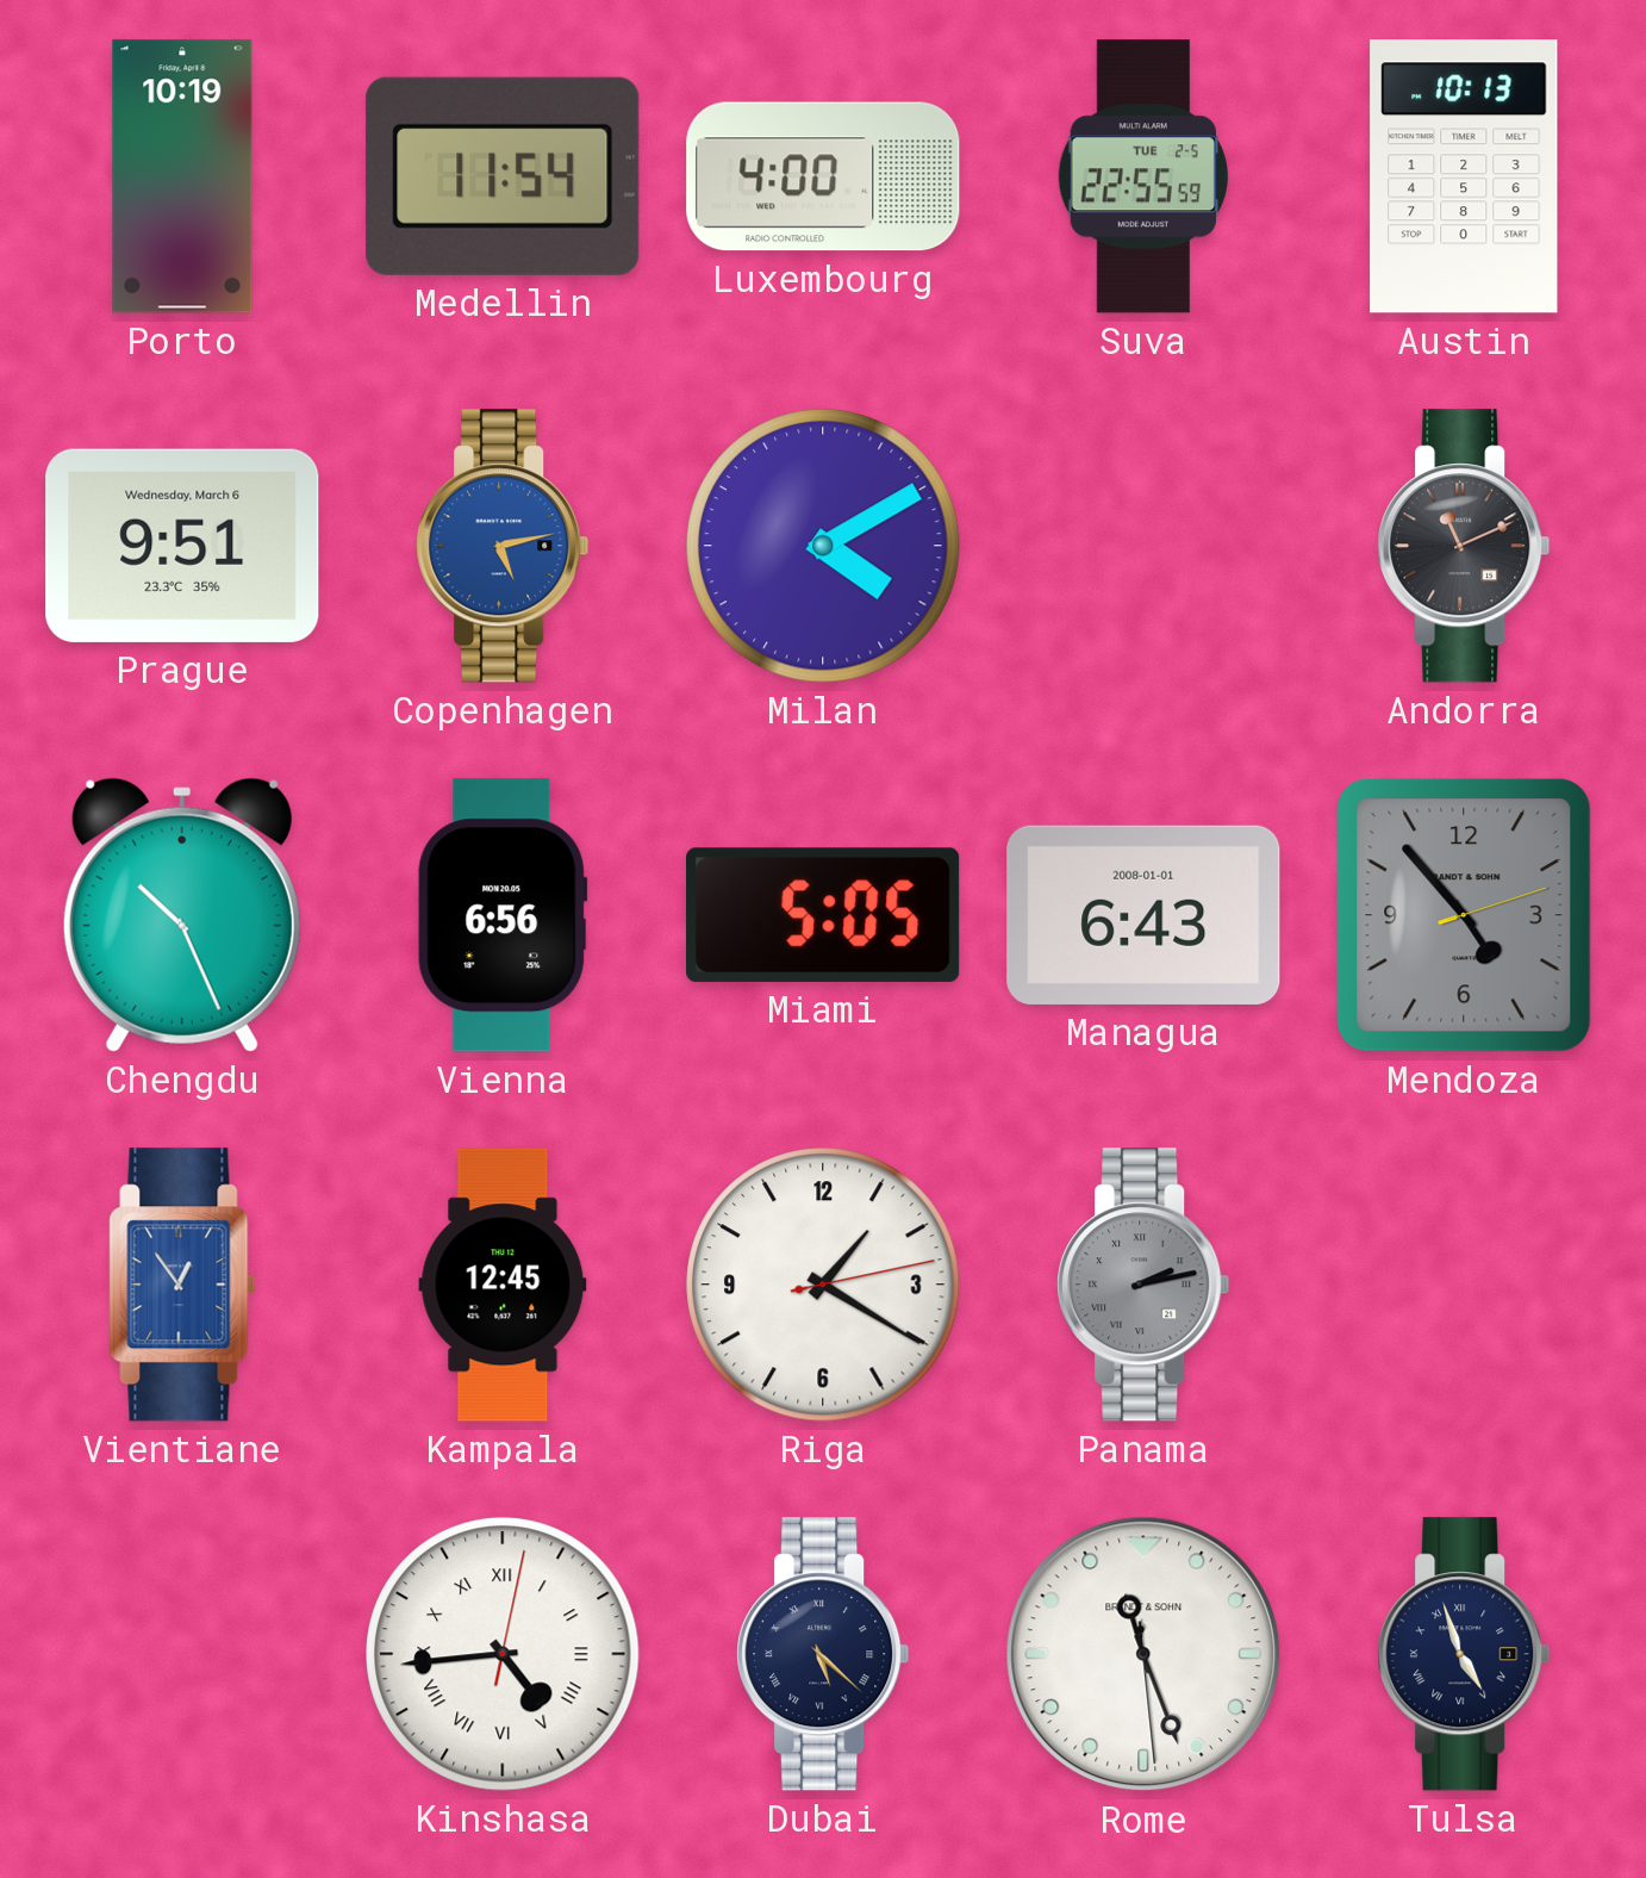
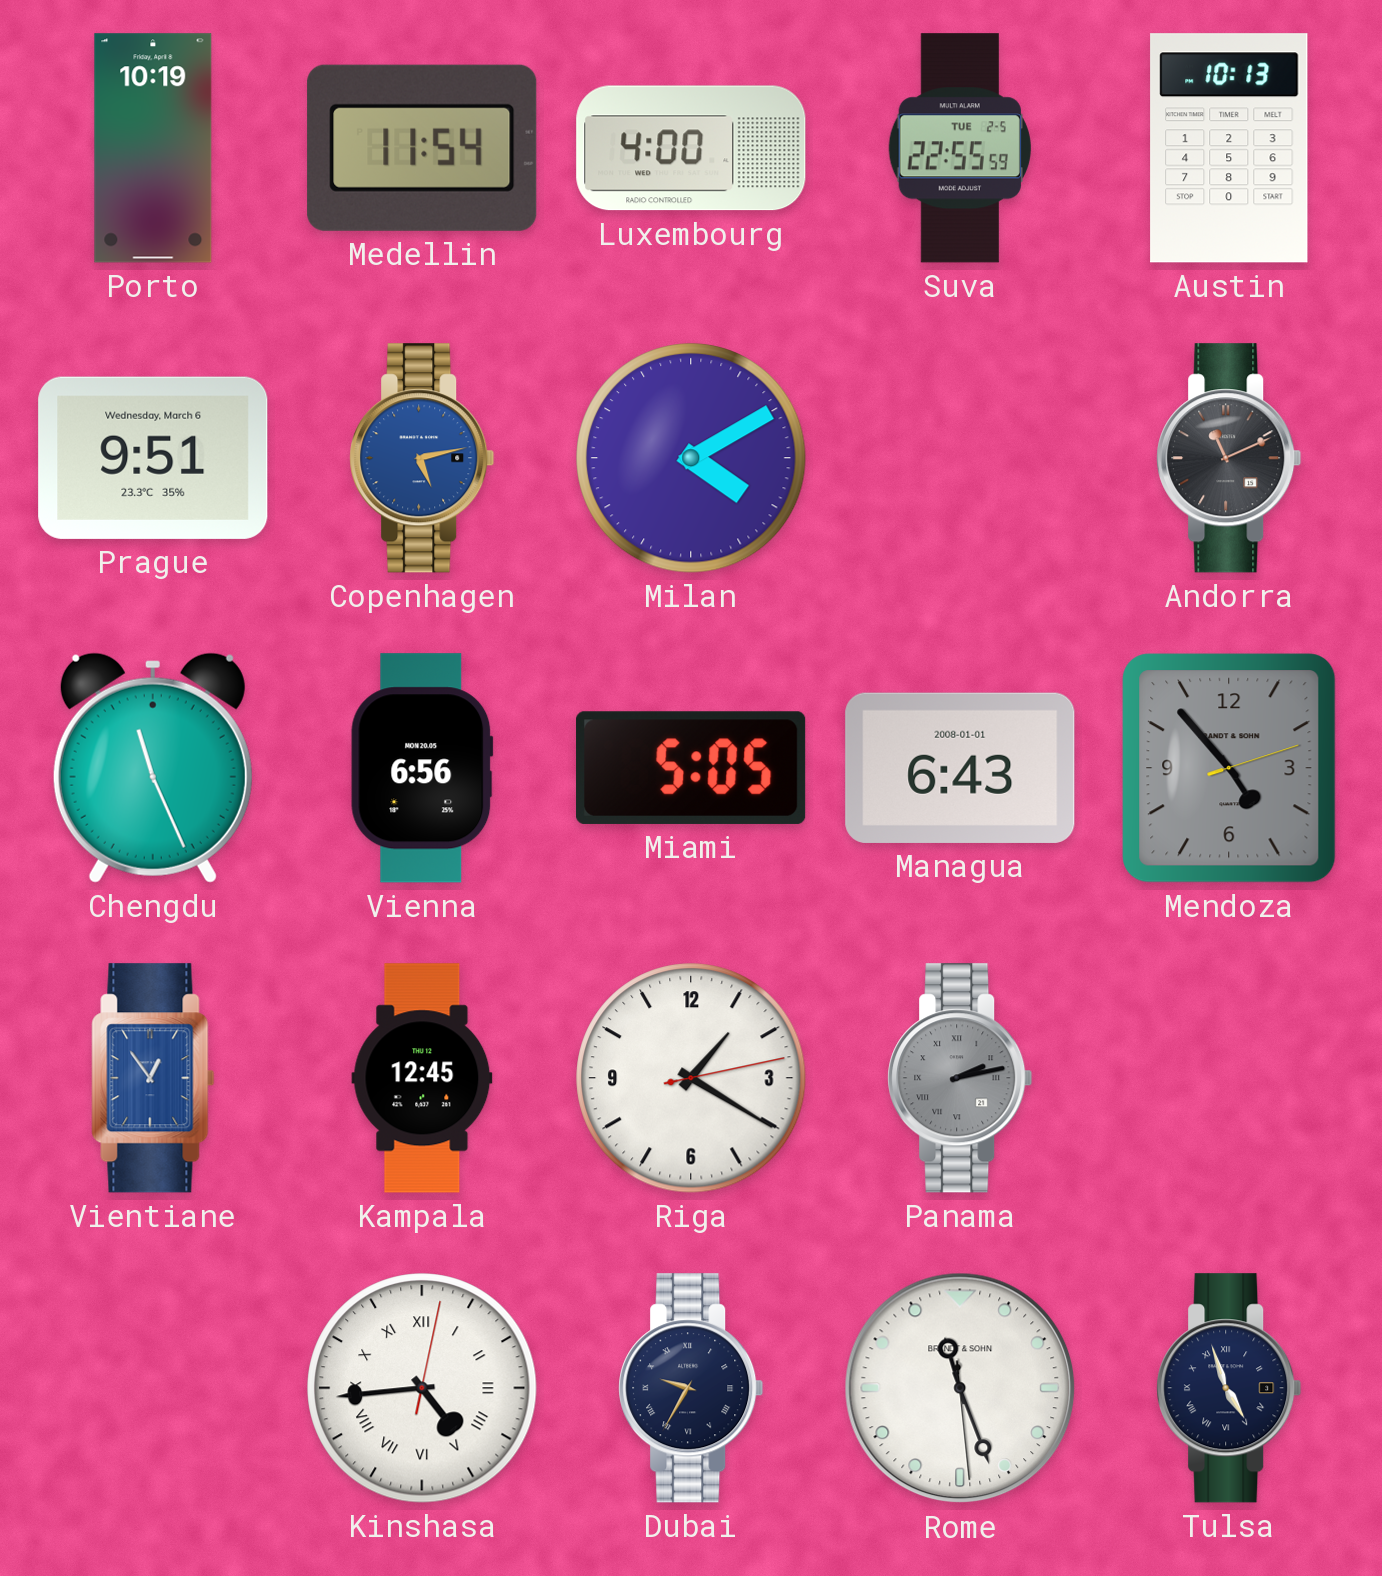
Chengdu: 10:26 -> 11:26
Dubai: 5:22 -> 9:35
